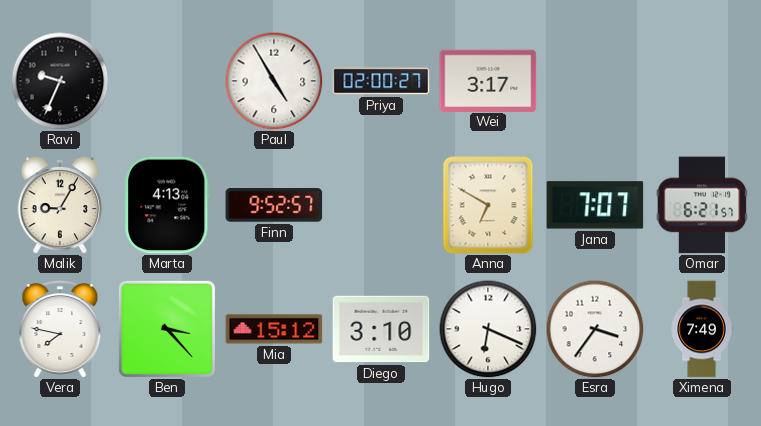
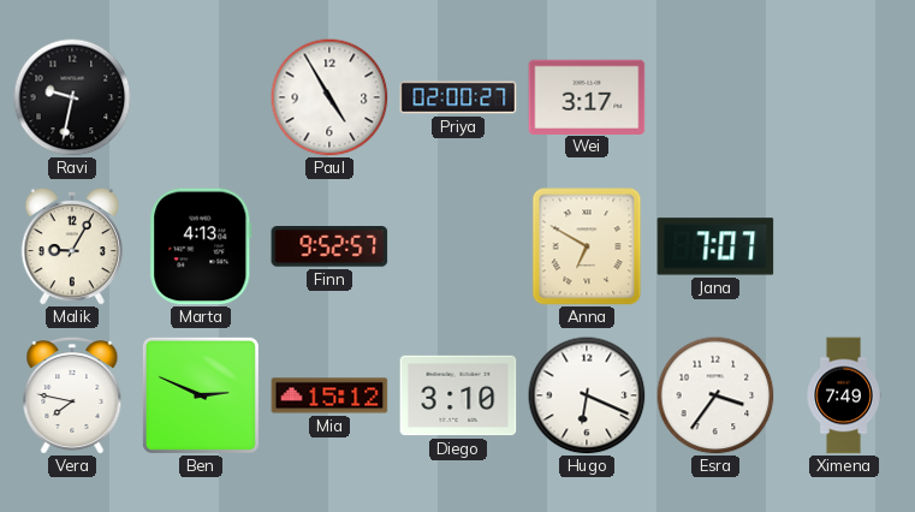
Ravi: 9:34 -> 9:32
Omar: 6:21 -> none
Ben: 3:23 -> 2:49
